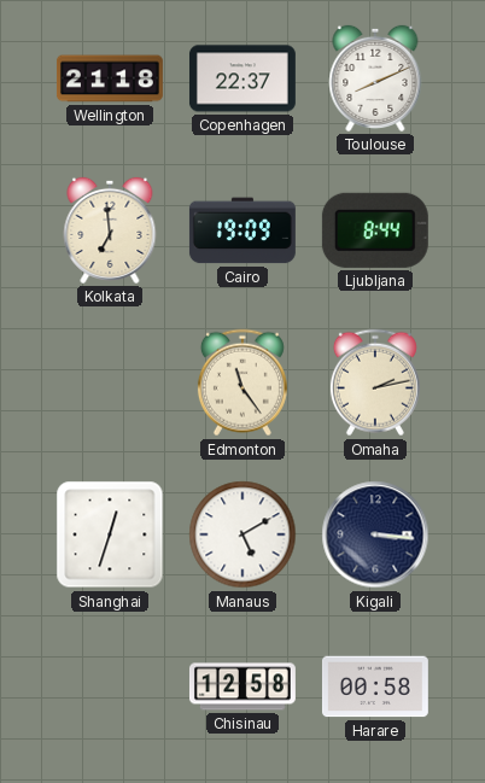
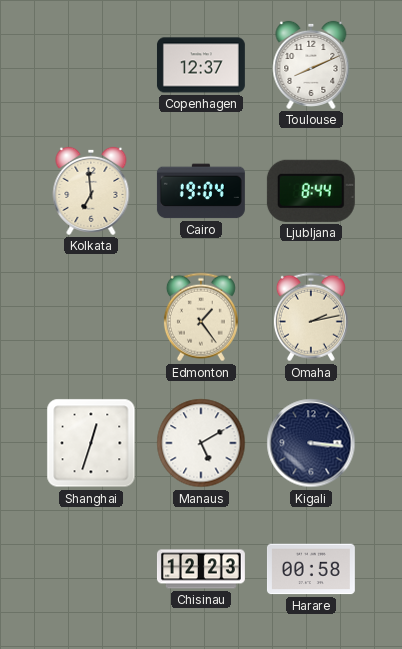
Wellington: 21:18 -> none
Copenhagen: 22:37 -> 12:37
Cairo: 19:09 -> 19:04
Edmonton: 11:24 -> 1:24
Chisinau: 12:58 -> 12:23
